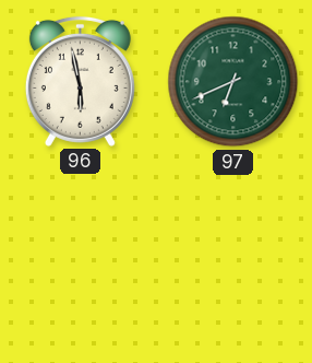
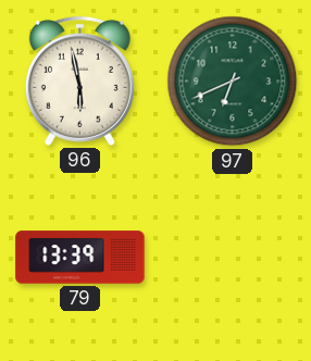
79: none -> 13:39
